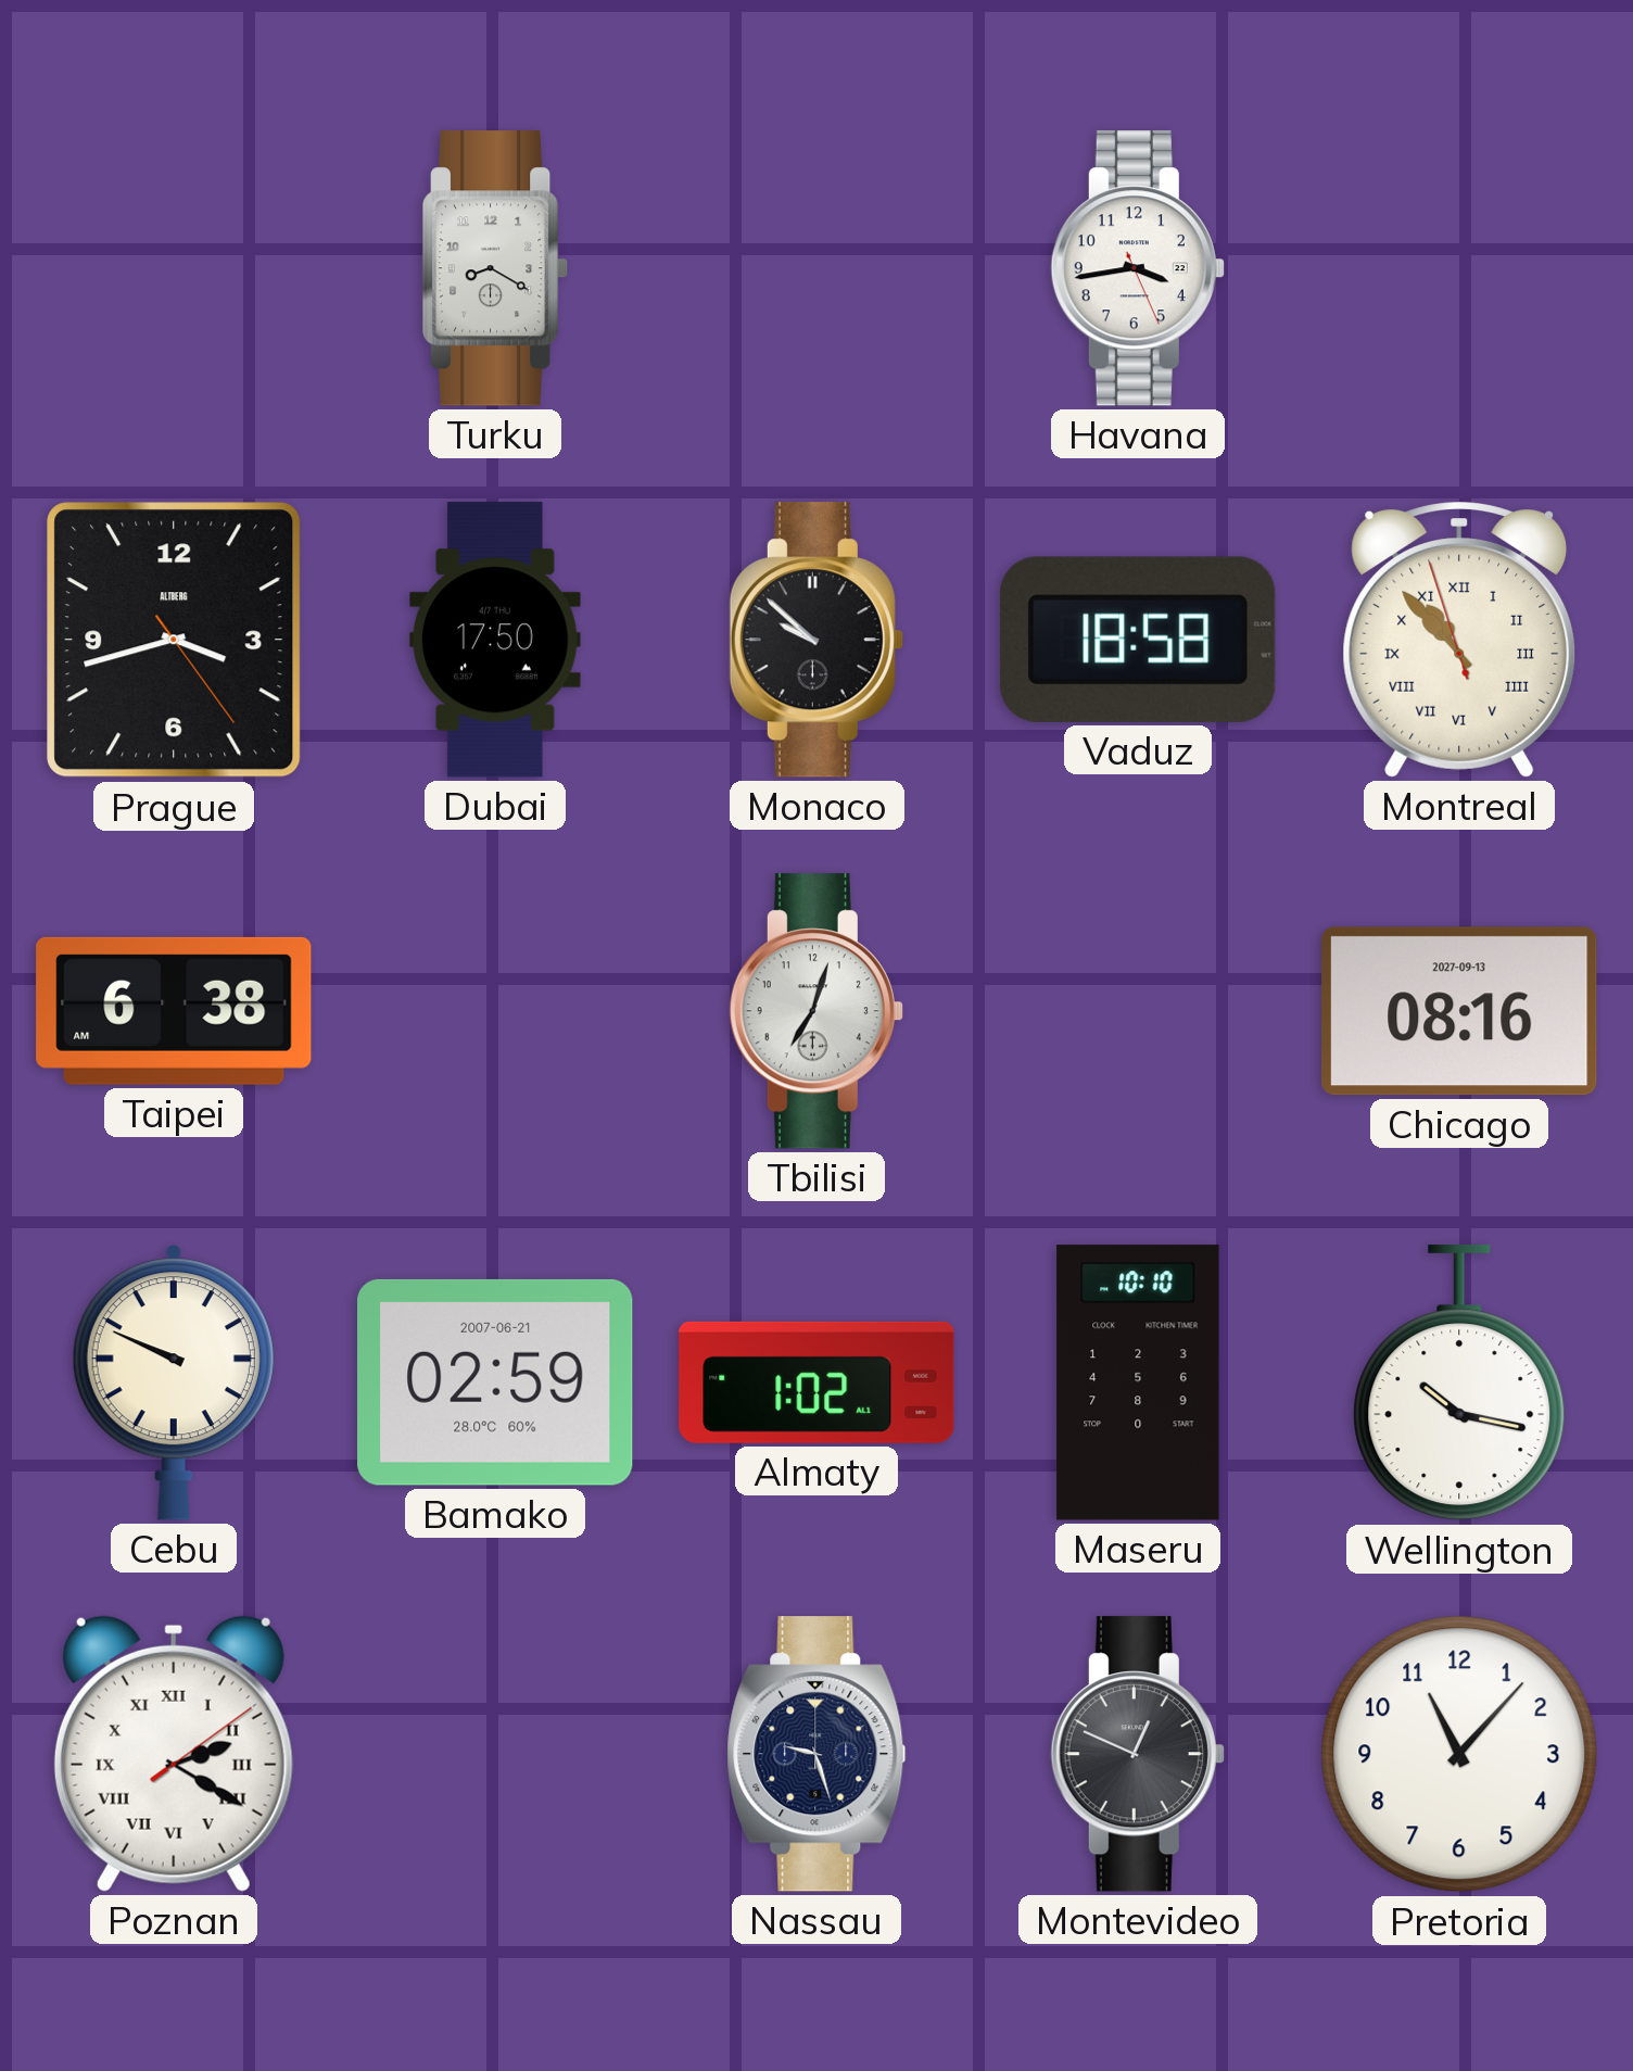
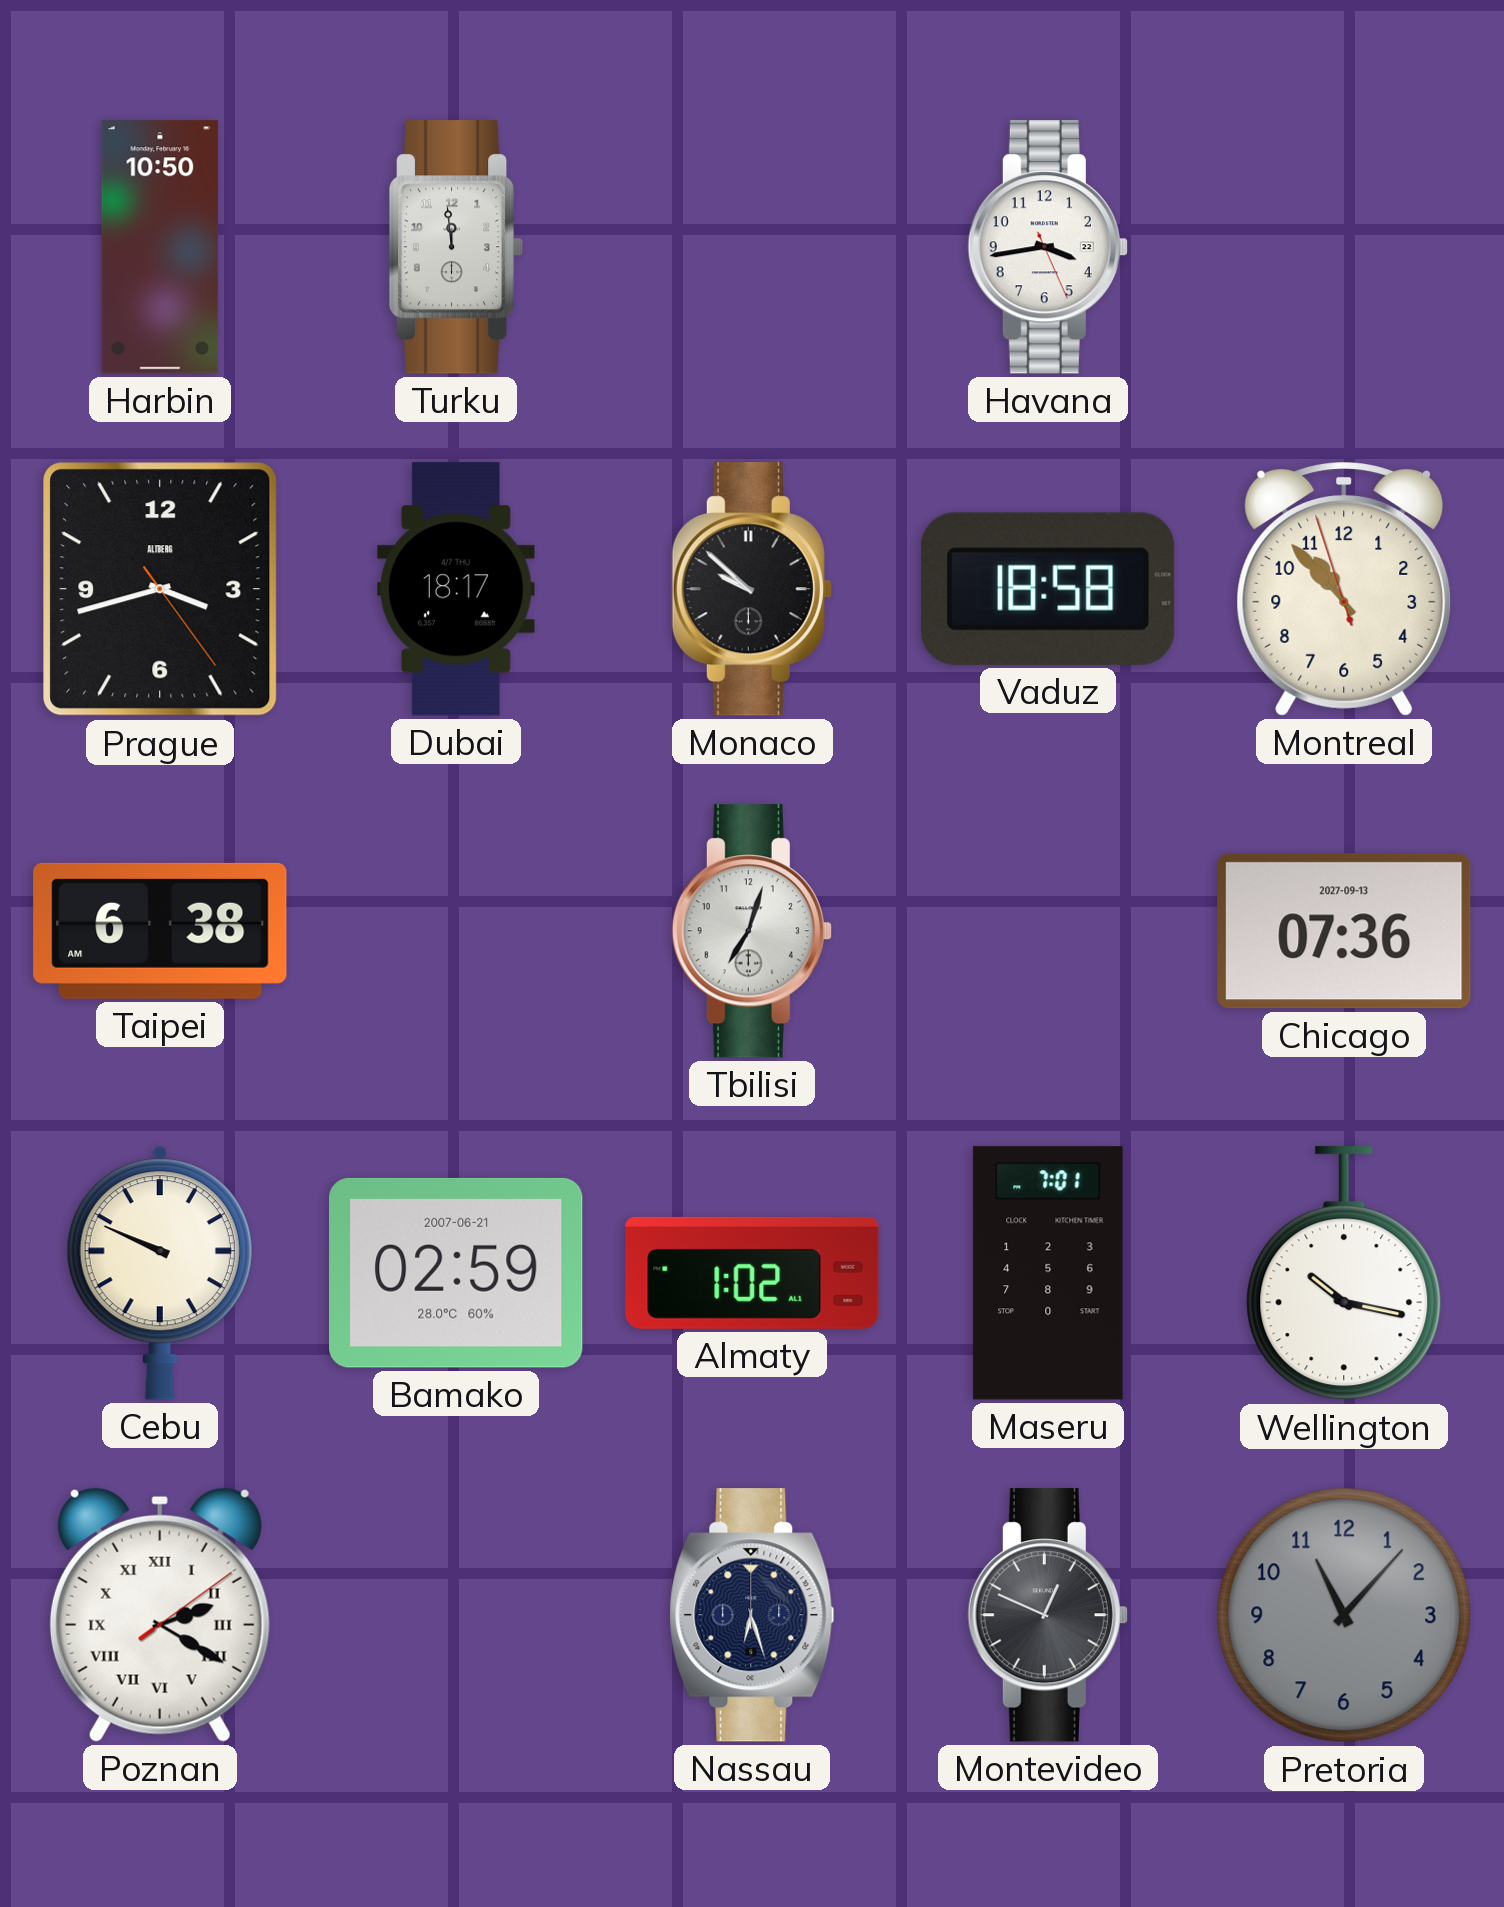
Harbin: none -> 10:50
Turku: 8:20 -> 11:59
Dubai: 17:50 -> 18:17
Montreal numerals: Roman -> Arabic
Chicago: 08:16 -> 07:36
Maseru: 10:10 -> 7:01
Nassau: 9:27 -> 6:27
Pretoria dial: white -> grey
